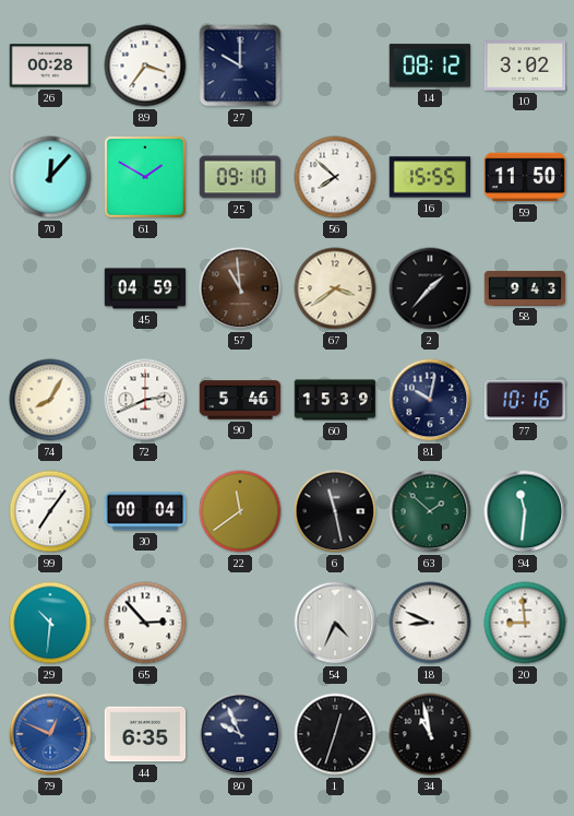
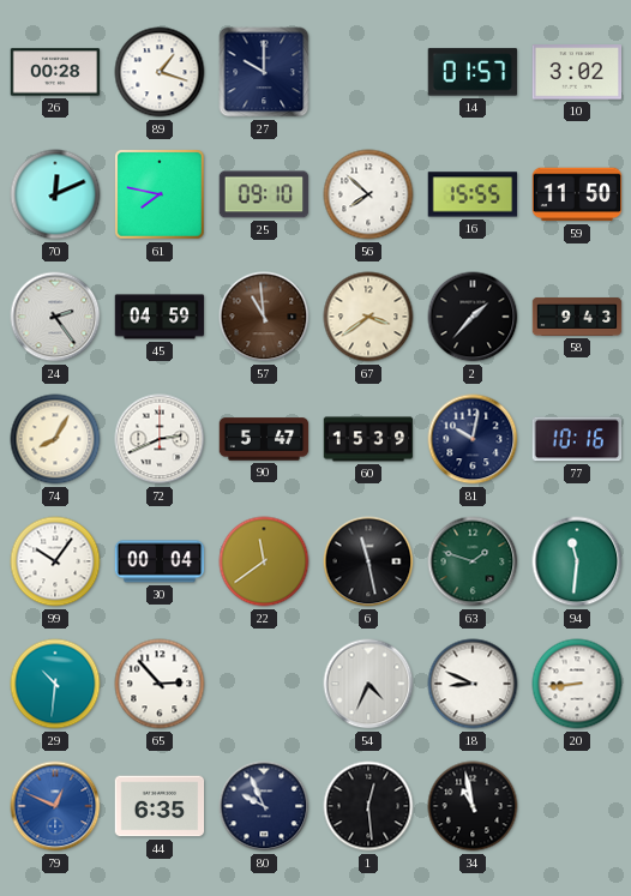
89: 3:36 -> 1:18
14: 08:12 -> 01:57
70: 12:07 -> 12:11
61: 1:50 -> 7:47
24: none -> 2:24
90: 5:46 -> 5:47
99: 7:06 -> 10:06
63: 1:52 -> 1:48
20: 8:59 -> 8:44
1: 12:33 -> 12:29
